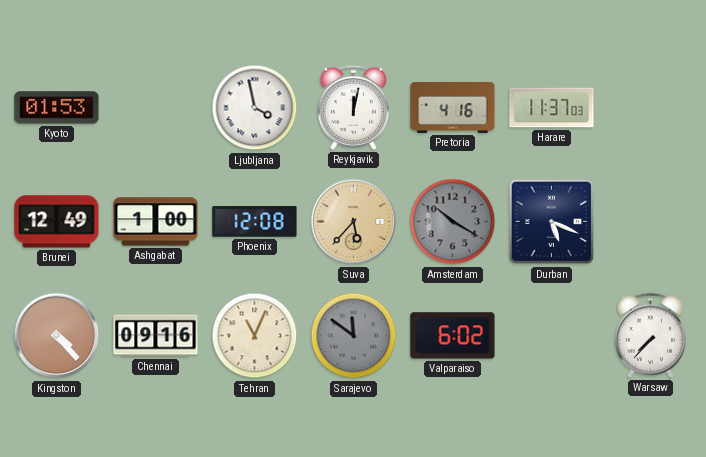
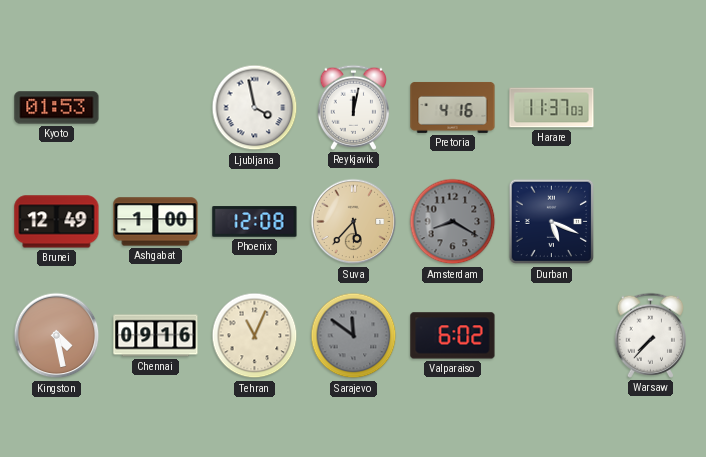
Amsterdam: 10:20 -> 8:20
Kingston: 4:23 -> 4:28
